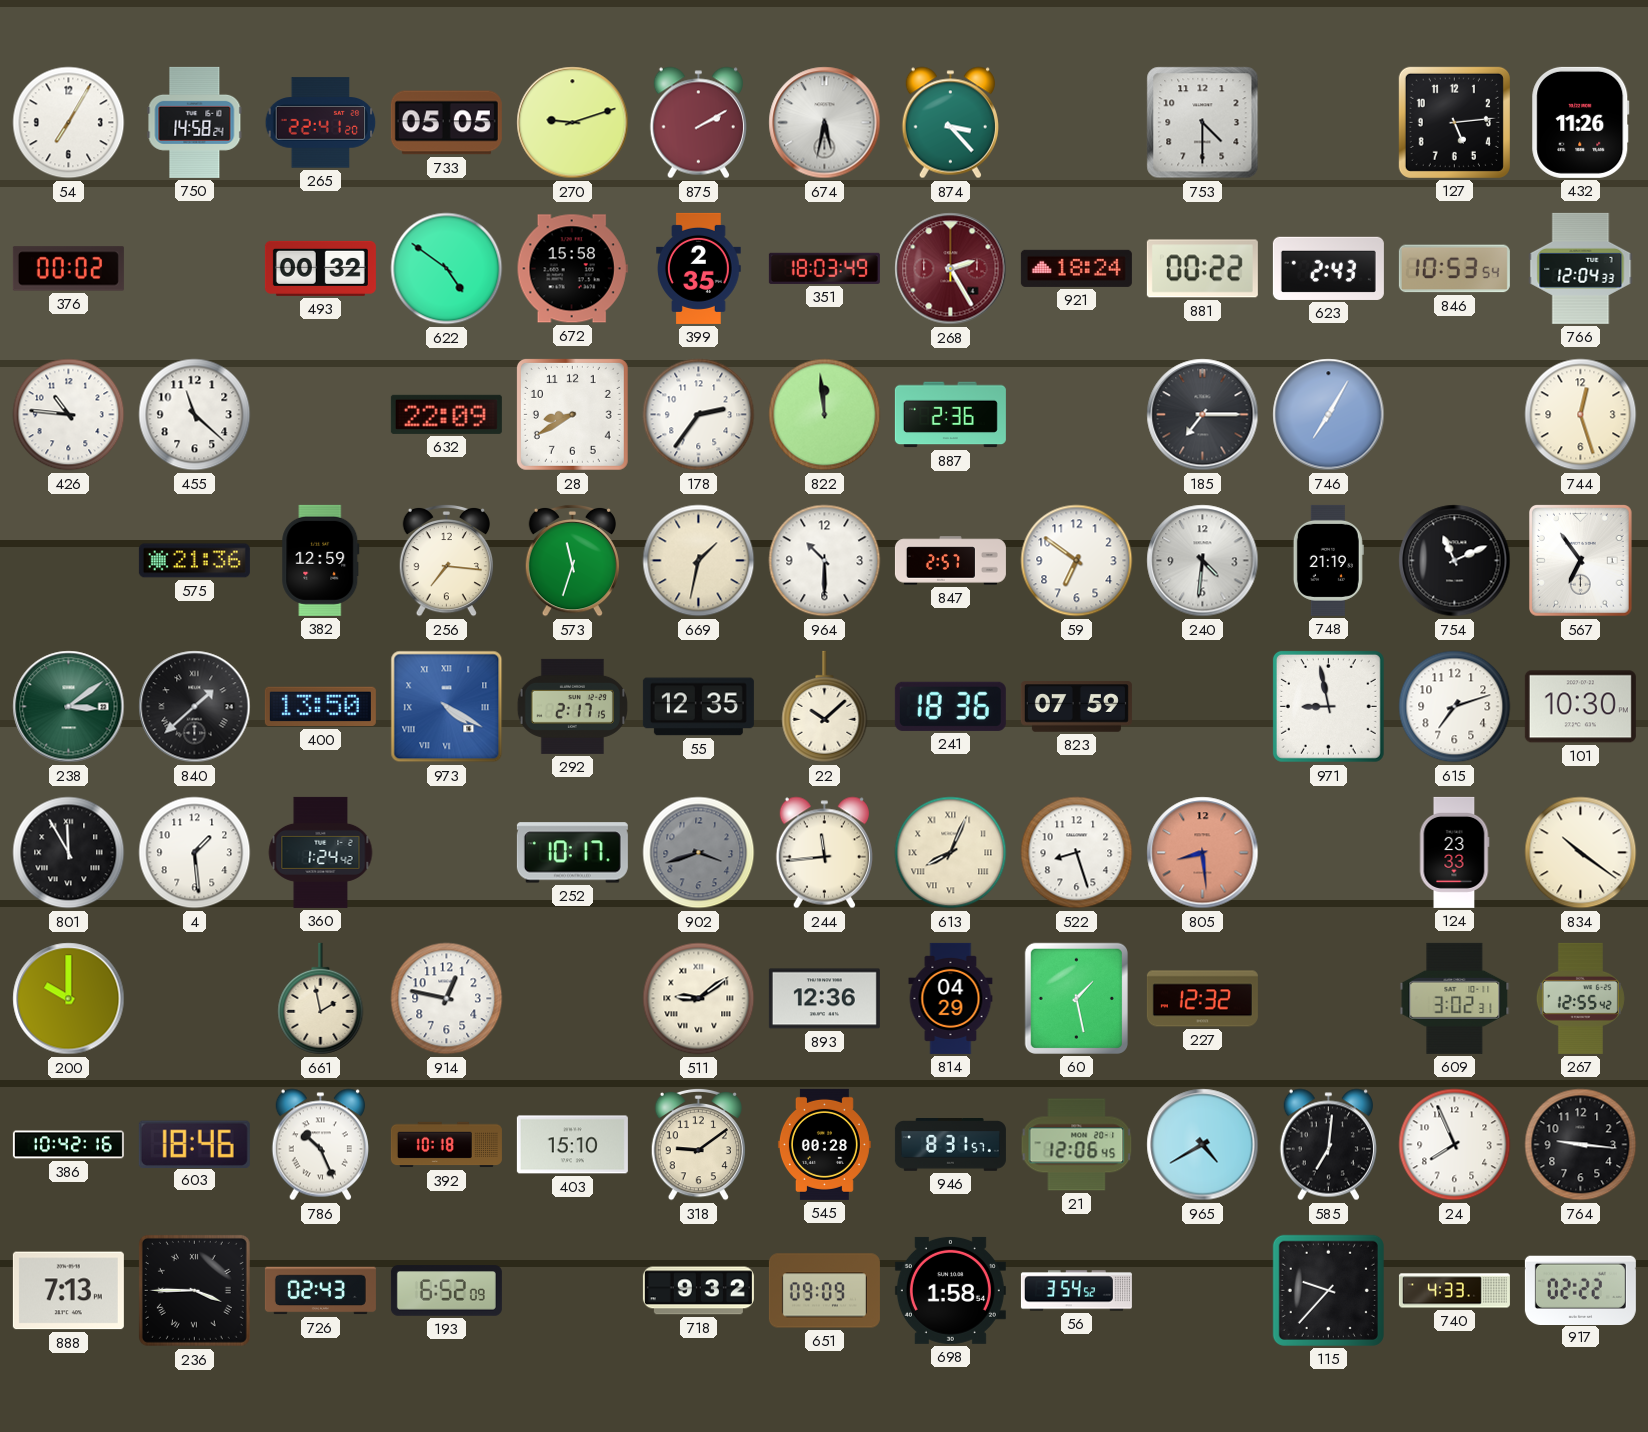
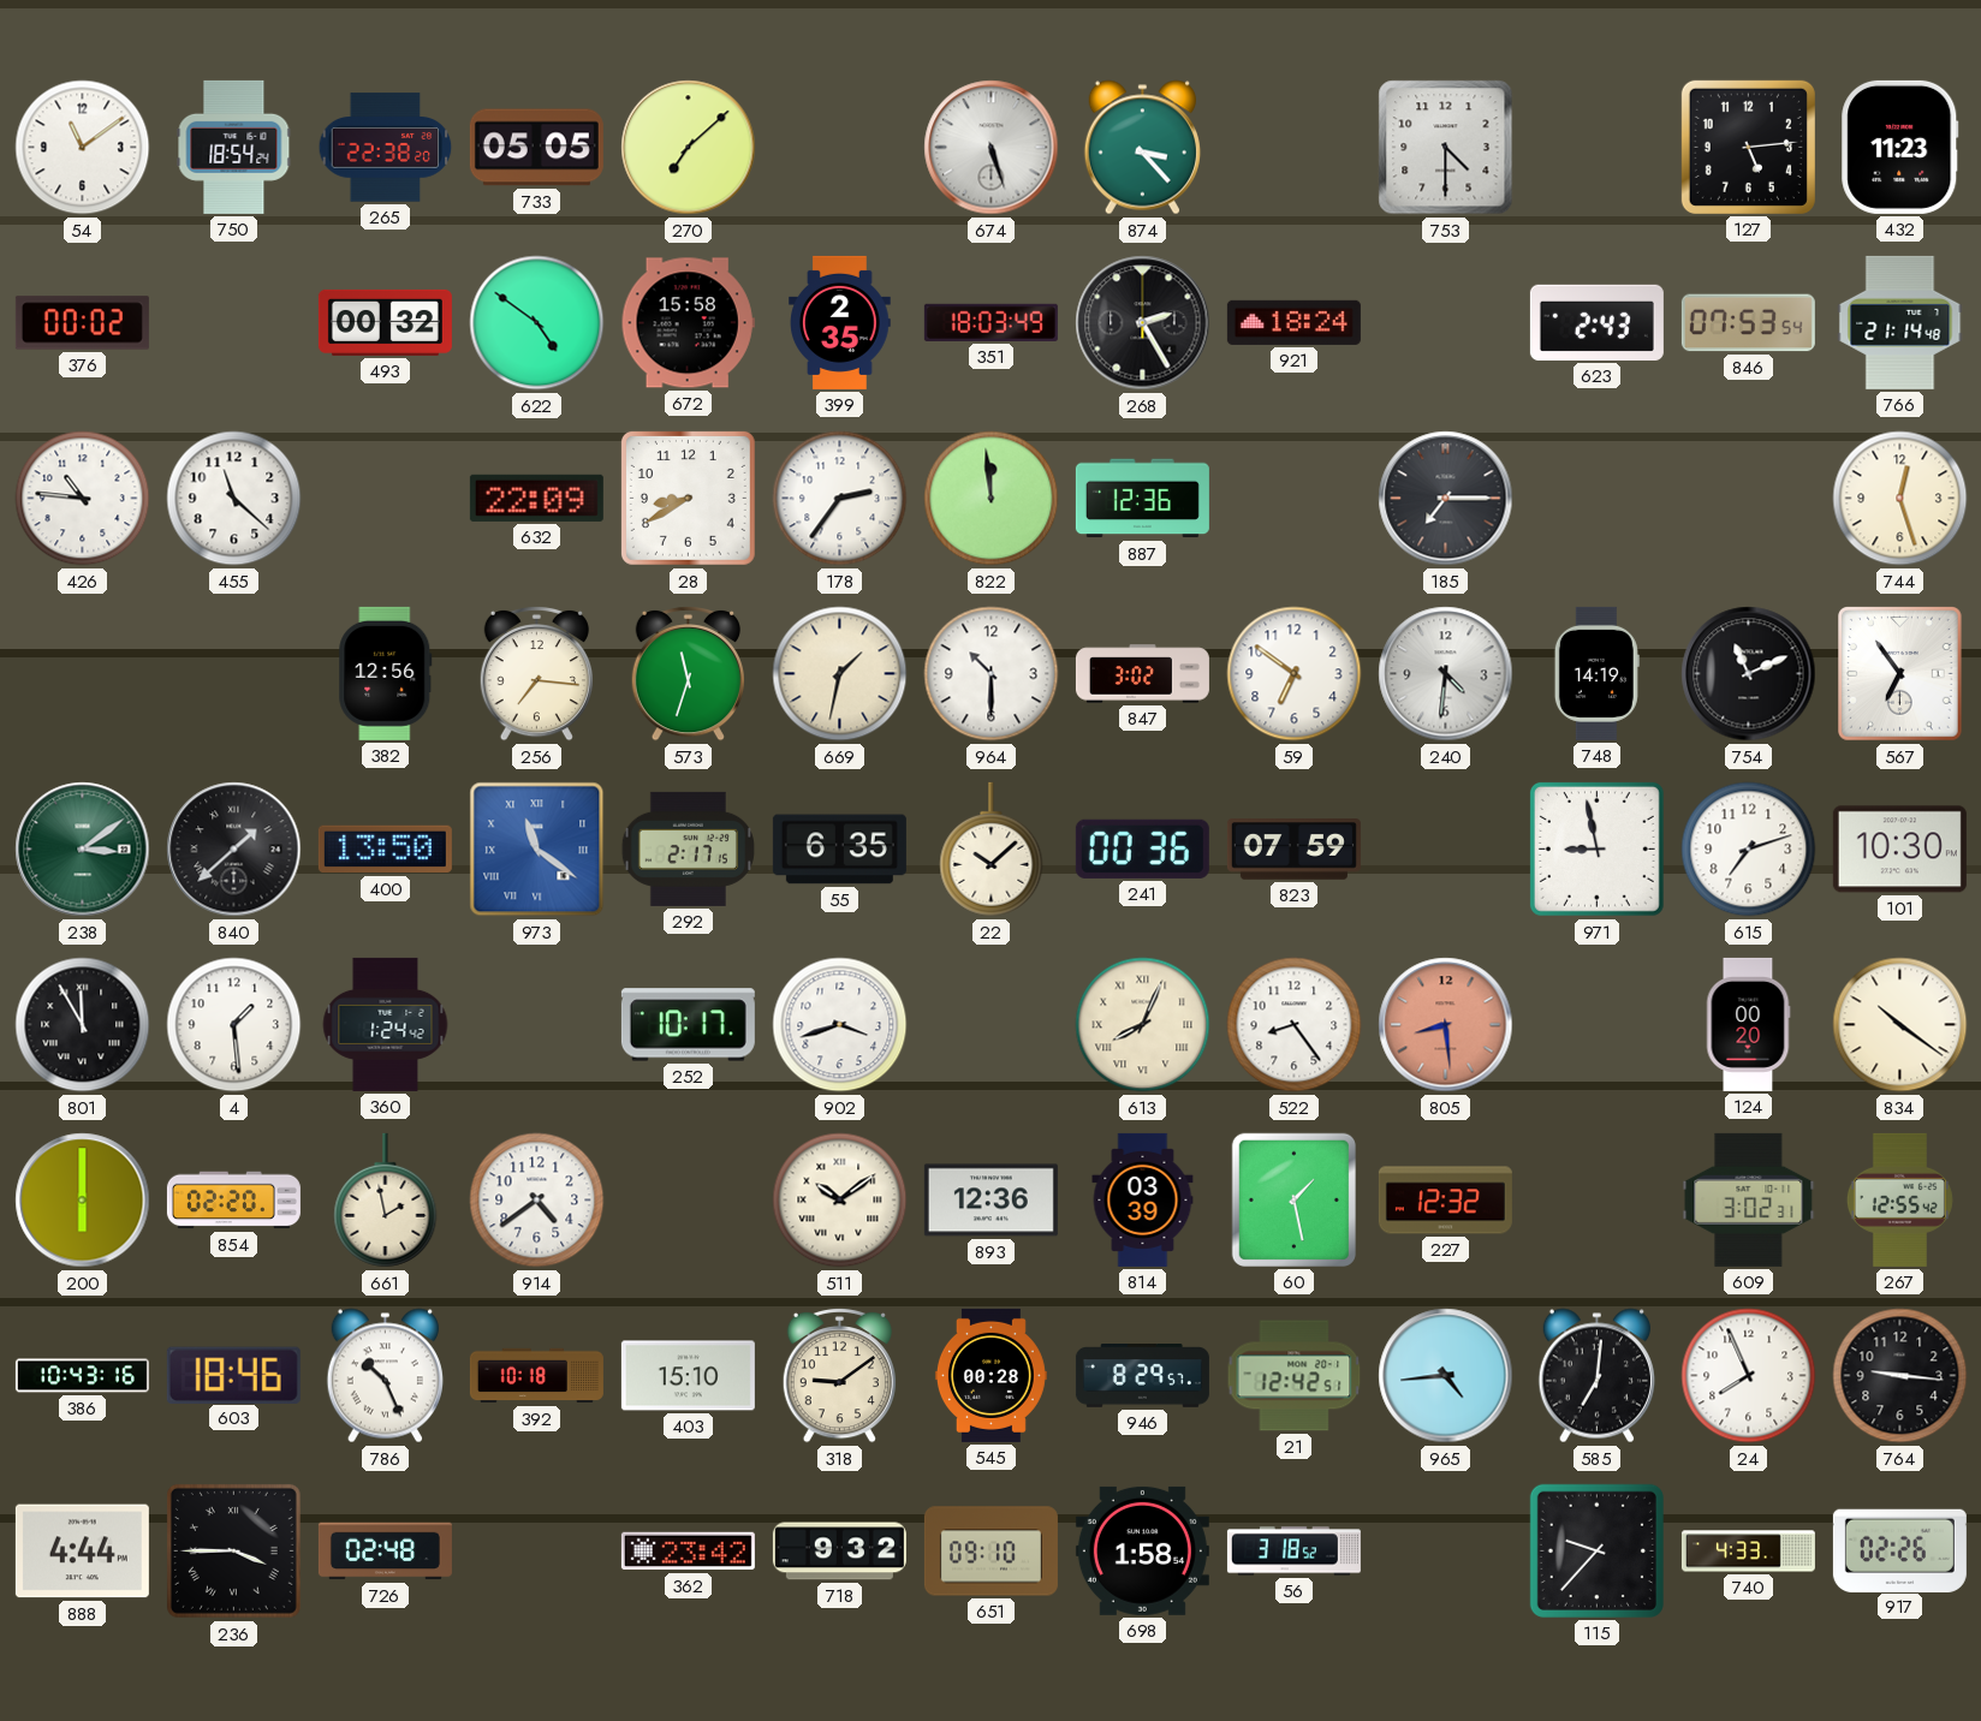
54: 7:05 -> 11:09
750: 14:58 -> 18:54
265: 22:41 -> 22:38
270: 9:12 -> 7:08
875: 2:10 -> none
674: 5:32 -> 5:27
432: 11:26 -> 11:23
268 dial: burgundy -> black
881: 00:22 -> none
846: 10:53 -> 07:53
766: 12:04 -> 21:14
887: 2:36 -> 12:36
746: 7:05 -> none
575: 21:36 -> none
382: 12:59 -> 12:56
847: 2:57 -> 3:02
748: 21:19 -> 14:19
973: 4:20 -> 11:21
55: 12:35 -> 6:35
241: 18:36 -> 00:36
902 dial: grey -> white
244: 11:44 -> none
522: 8:27 -> 8:24
124: 23:33 -> 00:20
200: 10:00 -> 6:00
854: none -> 02:20
914: 12:47 -> 4:39
511: 9:09 -> 10:09
814: 04:29 -> 03:39
386: 10:42 -> 10:43
946: 8:31 -> 8:29
21: 12:06 -> 12:42
965: 4:40 -> 4:44
888: 7:13 -> 4:44
726: 02:43 -> 02:48
193: 6:52 -> none
362: none -> 23:42
651: 09:09 -> 09:10
56: 3:54 -> 3:18
917: 02:22 -> 02:26
